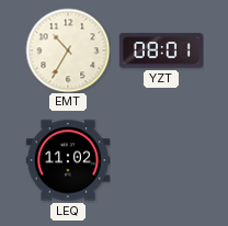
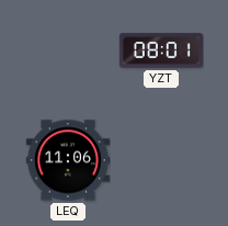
EMT: 10:35 -> none
LEQ: 11:02 -> 11:06
